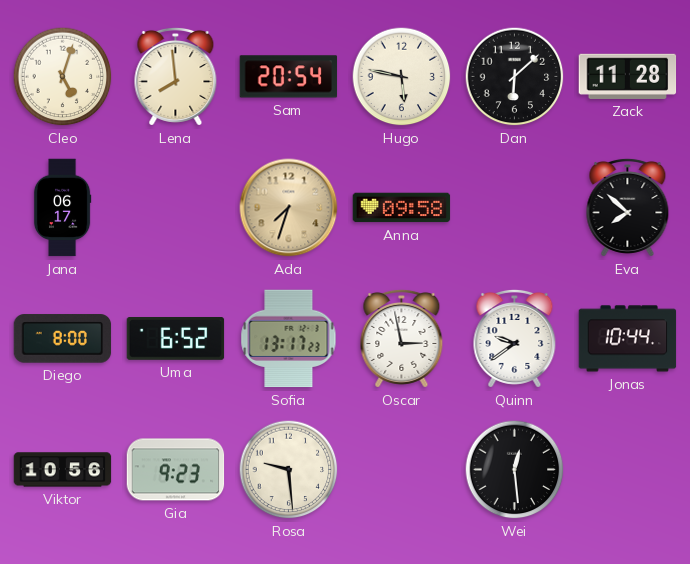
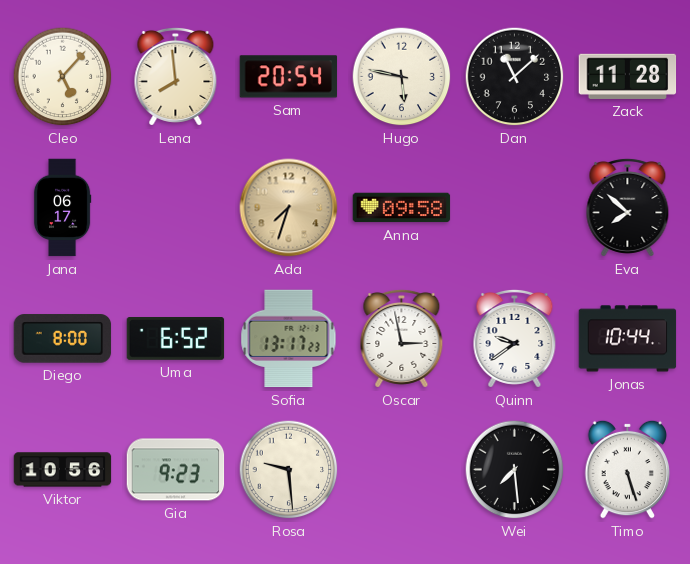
Cleo: 5:03 -> 5:07
Dan: 6:08 -> 11:08
Wei: 12:29 -> 7:29
Timo: none -> 5:27
